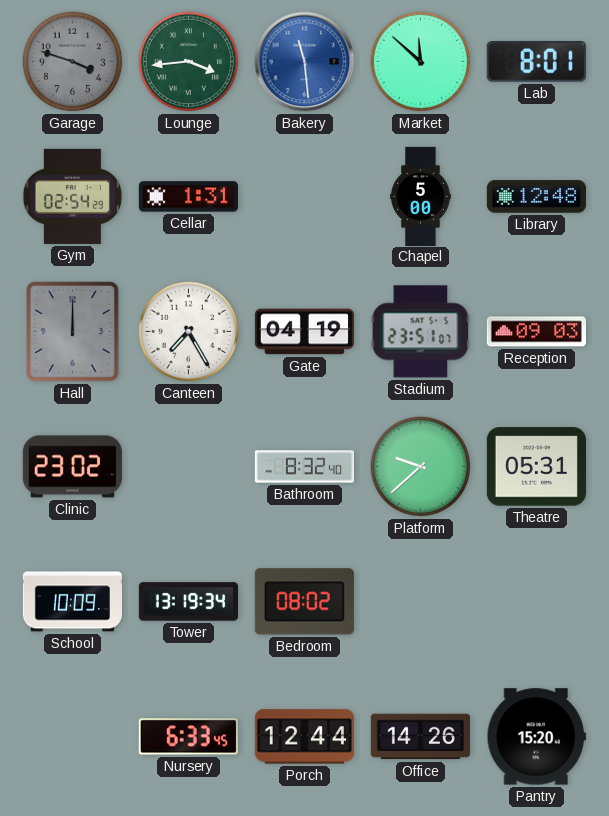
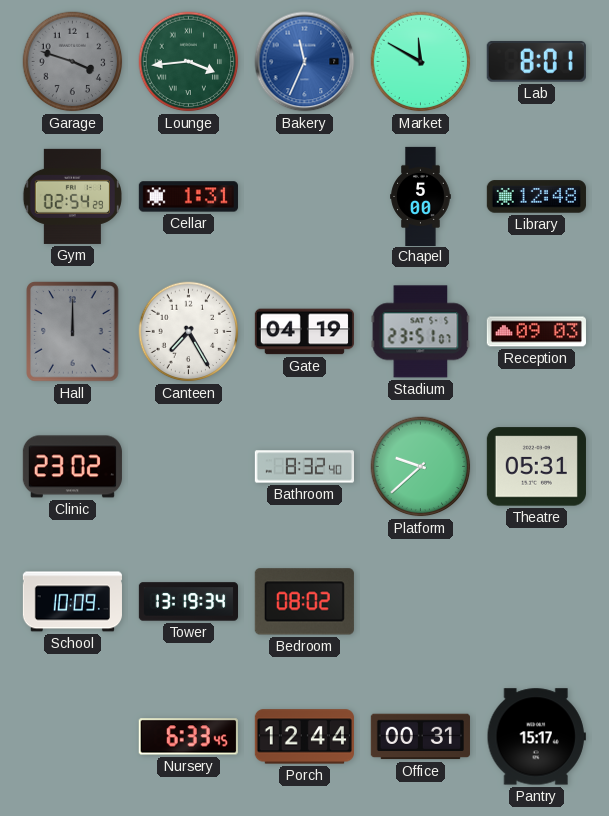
Bakery: 11:29 -> 11:34
Market: 11:52 -> 11:50
Office: 14:26 -> 00:31
Pantry: 15:20 -> 15:17
